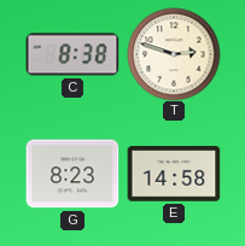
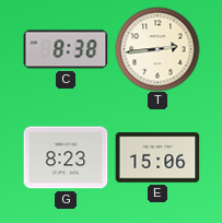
T: 2:48 -> 2:44
E: 14:58 -> 15:06
